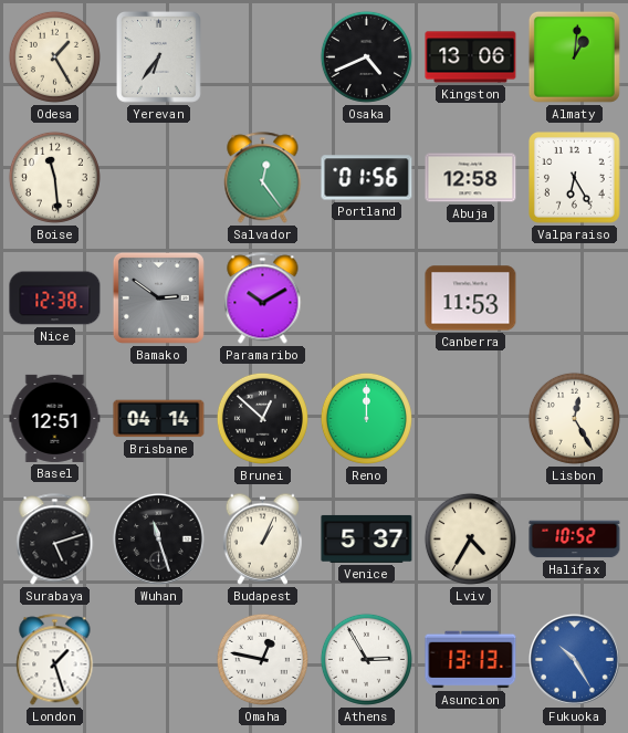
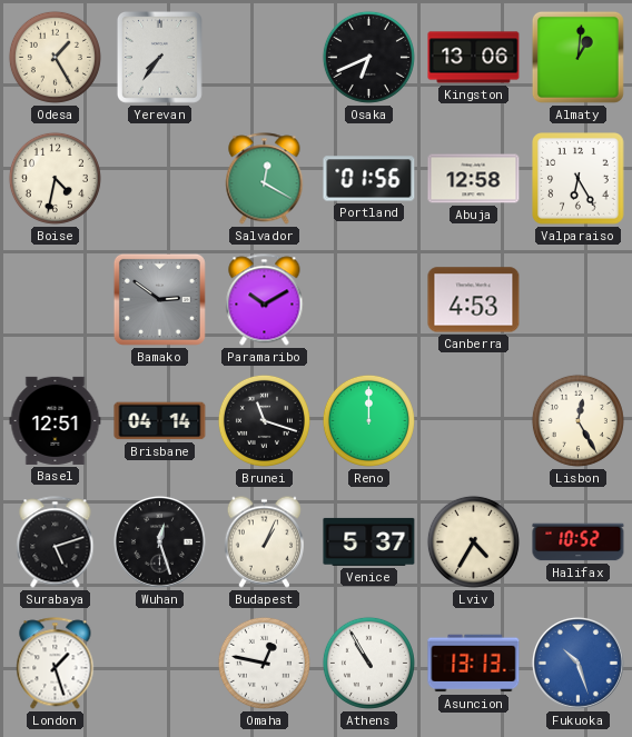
Yerevan: 6:36 -> 7:36
Osaka: 4:41 -> 6:41
Boise: 11:29 -> 4:32
Salvador: 12:24 -> 12:20
Nice: 12:38 -> none
Canberra: 11:53 -> 4:53
Brunei: 12:52 -> 11:18
Wuhan: 11:27 -> 12:27
Athens: 2:55 -> 10:55
Fukuoka: 10:25 -> 10:27
